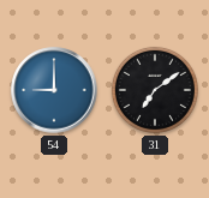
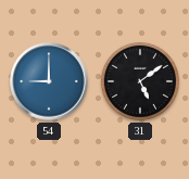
31: 7:09 -> 5:09
